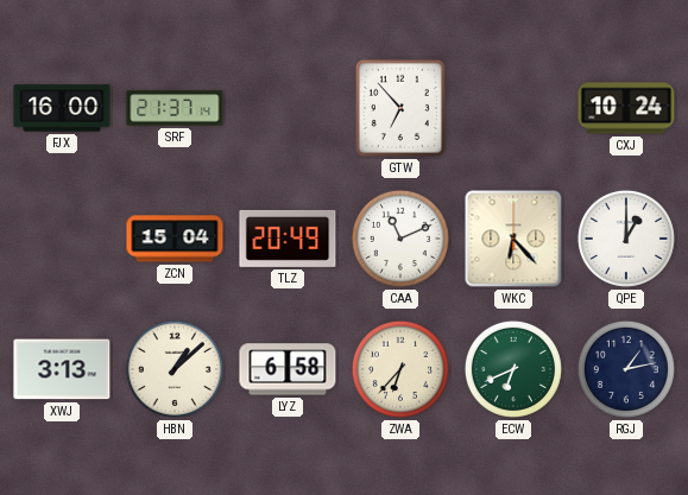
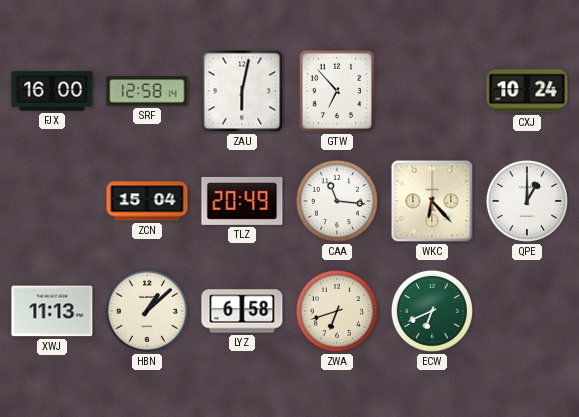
SRF: 21:37 -> 12:58
ZAU: none -> 6:02
CAA: 11:11 -> 11:16
XWJ: 3:13 -> 11:13
ZWA: 6:37 -> 6:42
RGJ: 1:13 -> none
